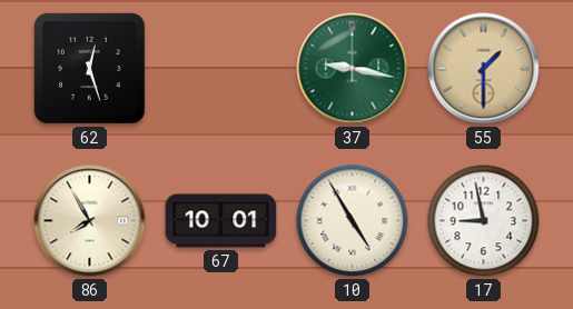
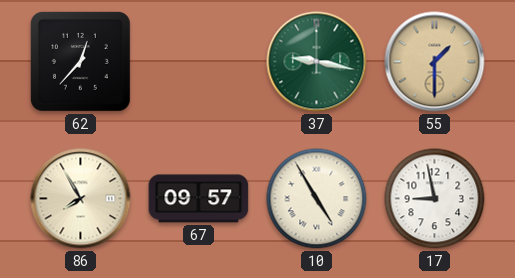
62: 12:27 -> 12:37
67: 10:01 -> 09:57
